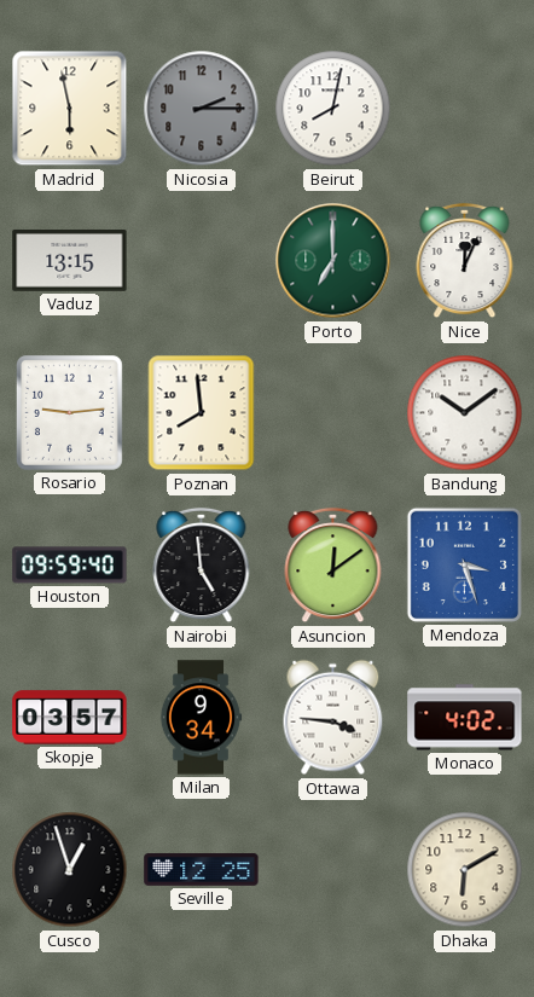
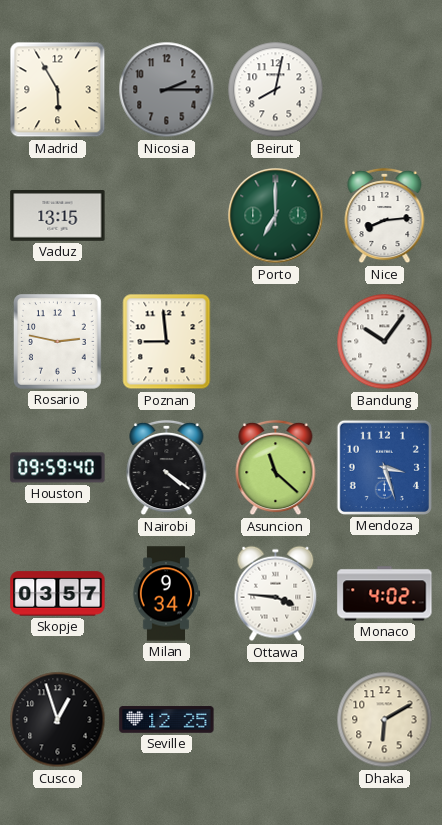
Madrid: 5:58 -> 5:55
Nice: 12:04 -> 8:14
Rosario: 9:14 -> 2:47
Poznan: 7:59 -> 8:59
Bandung: 10:09 -> 10:06
Nairobi: 4:59 -> 4:21
Asuncion: 12:09 -> 11:22
